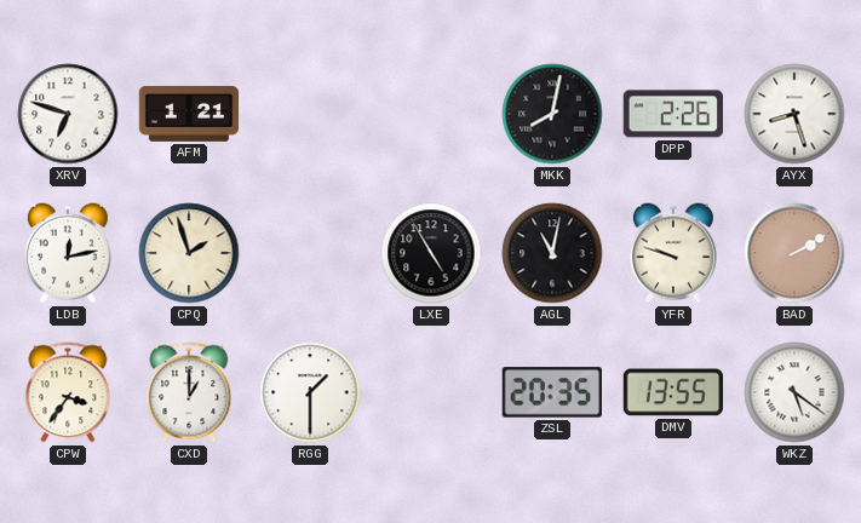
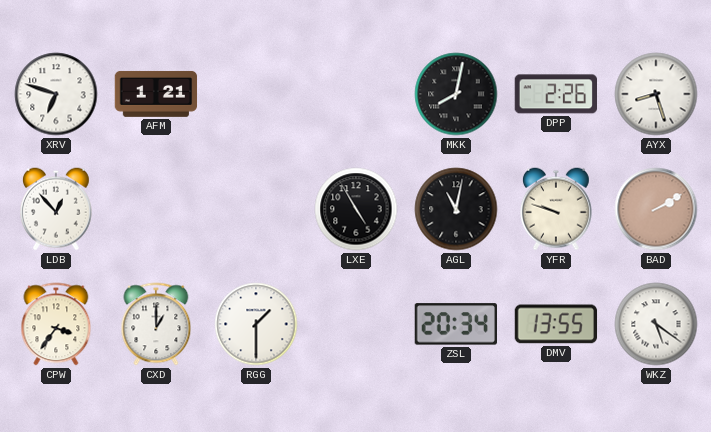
LDB: 12:13 -> 12:53
CPQ: 1:57 -> none
ZSL: 20:35 -> 20:34
